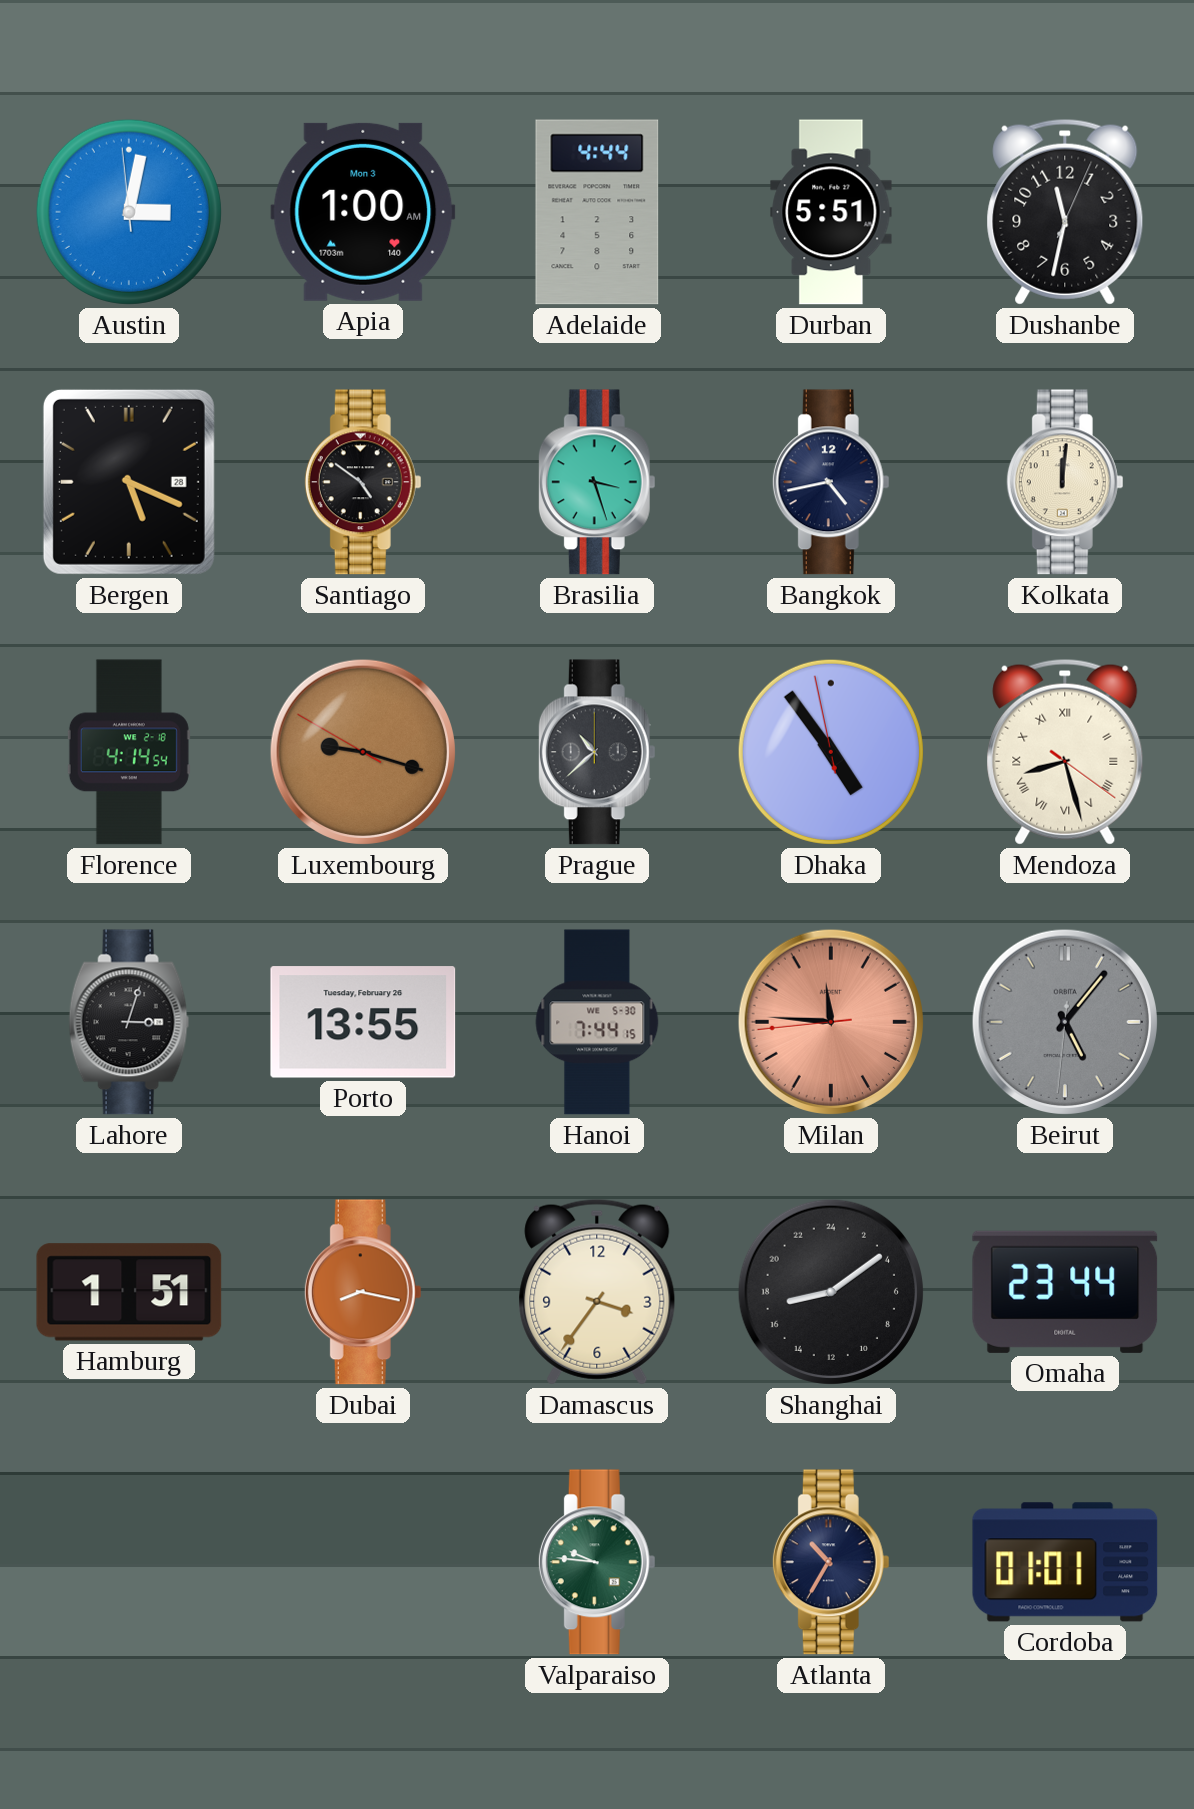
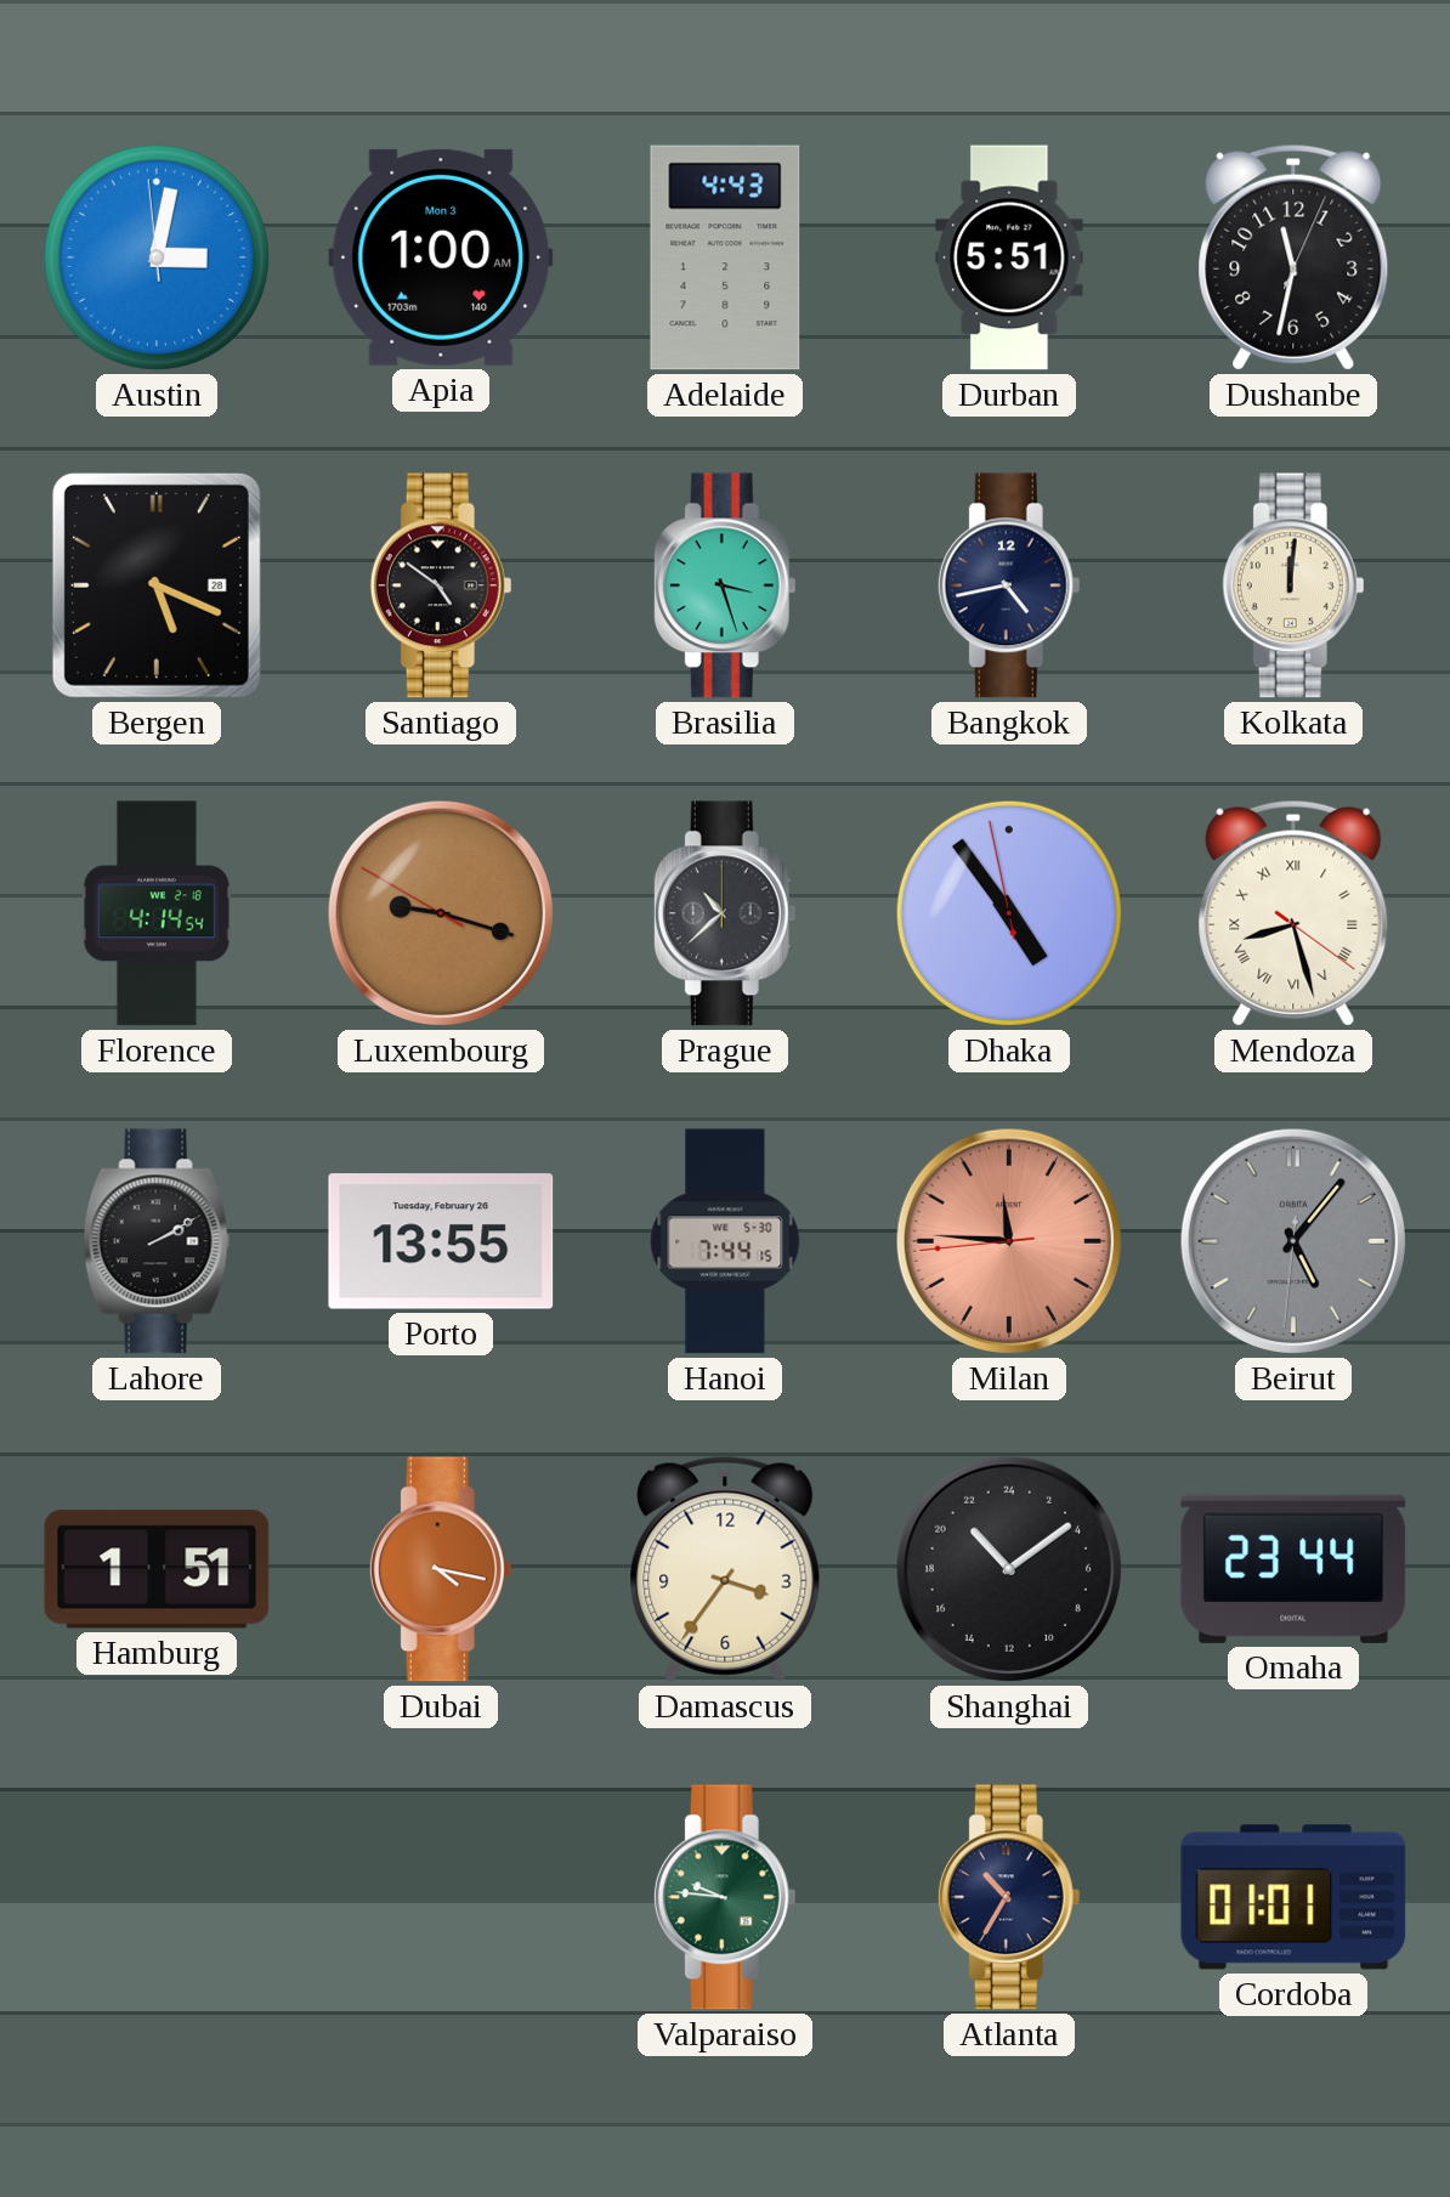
Adelaide: 4:44 -> 4:43
Lahore: 3:03 -> 2:10
Dubai: 8:17 -> 4:17
Shanghai: 17:09 -> 21:09
